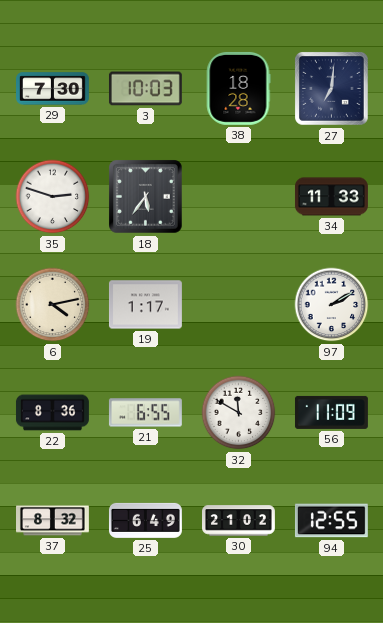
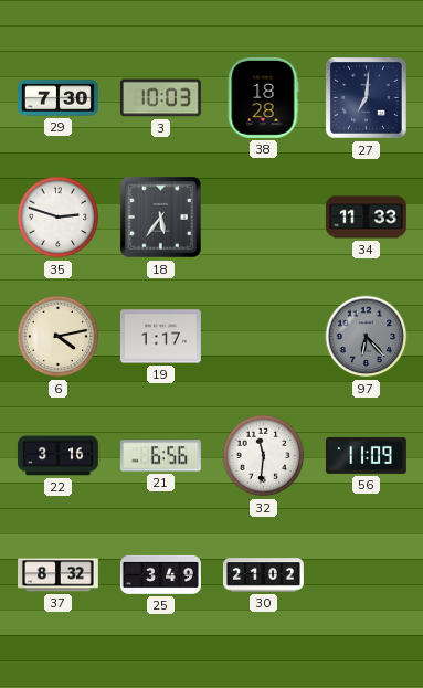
97: 2:10 -> 6:23
97 dial: white -> grey
22: 8:36 -> 3:16
21: 6:55 -> 6:56
32: 11:50 -> 11:31
25: 6:49 -> 3:49
94: 12:55 -> none
